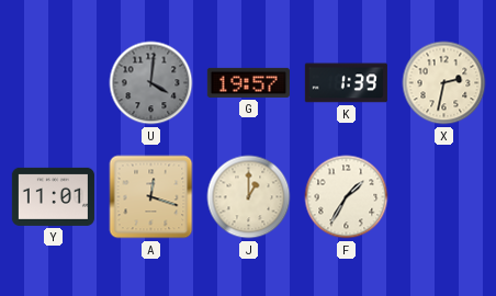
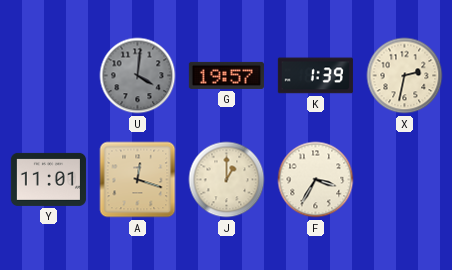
F: 1:35 -> 3:35
